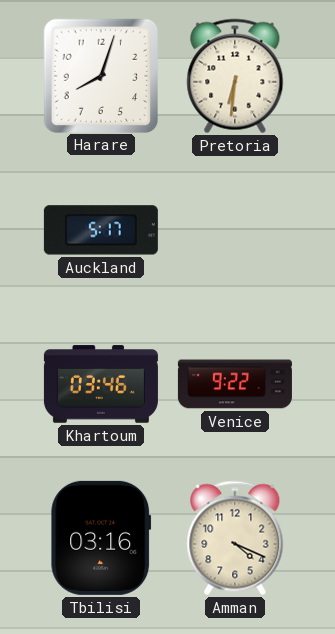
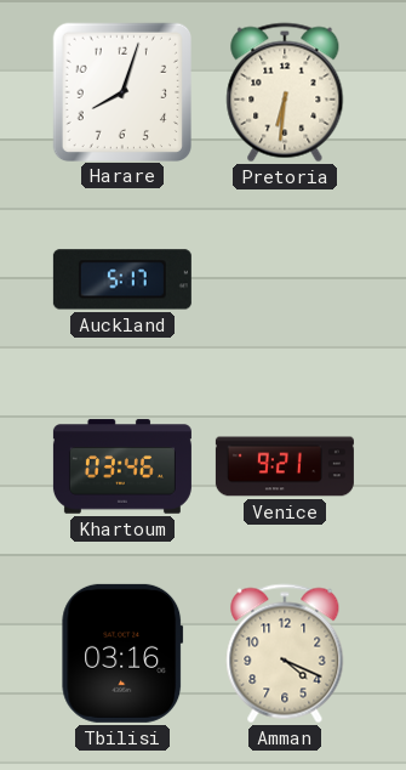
Venice: 9:22 -> 9:21
